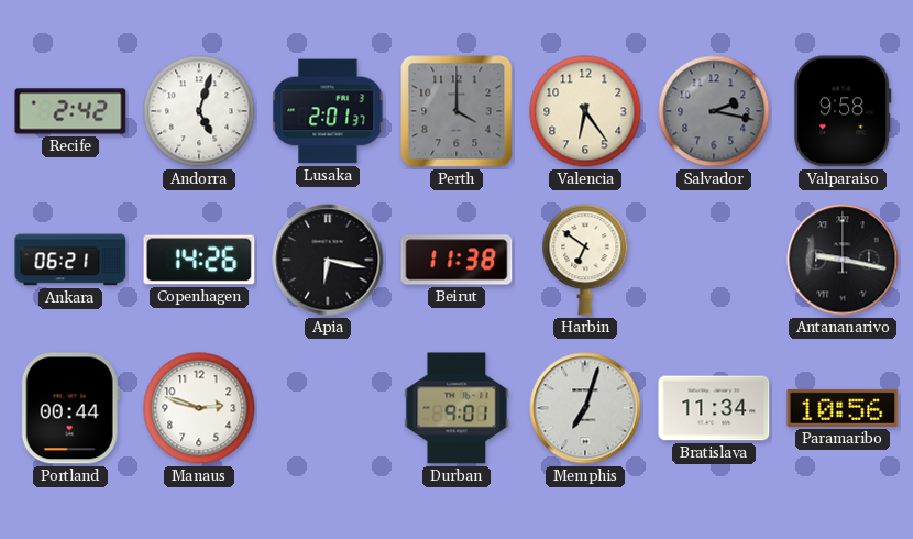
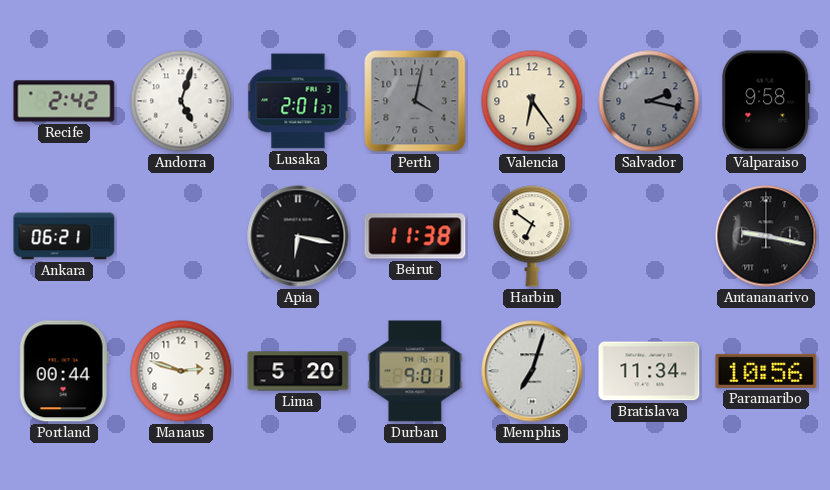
Perth: 4:00 -> 4:02
Copenhagen: 14:26 -> none
Lima: none -> 5:20
